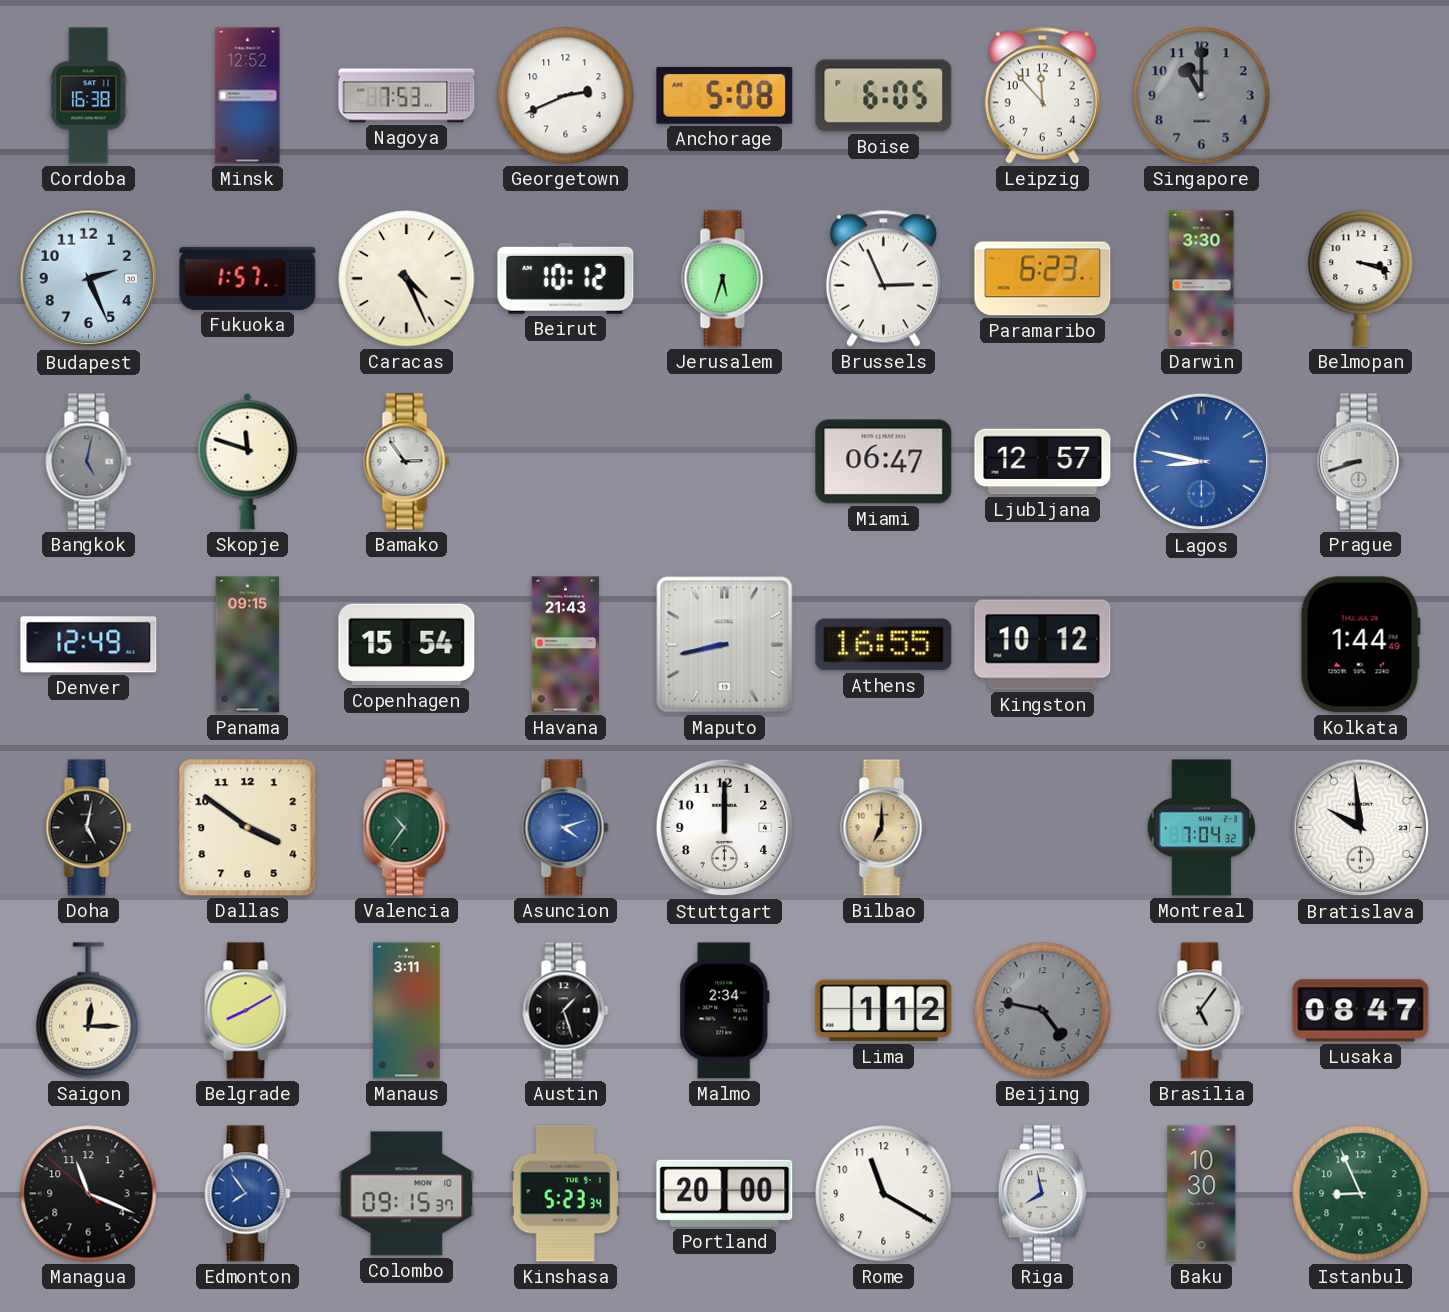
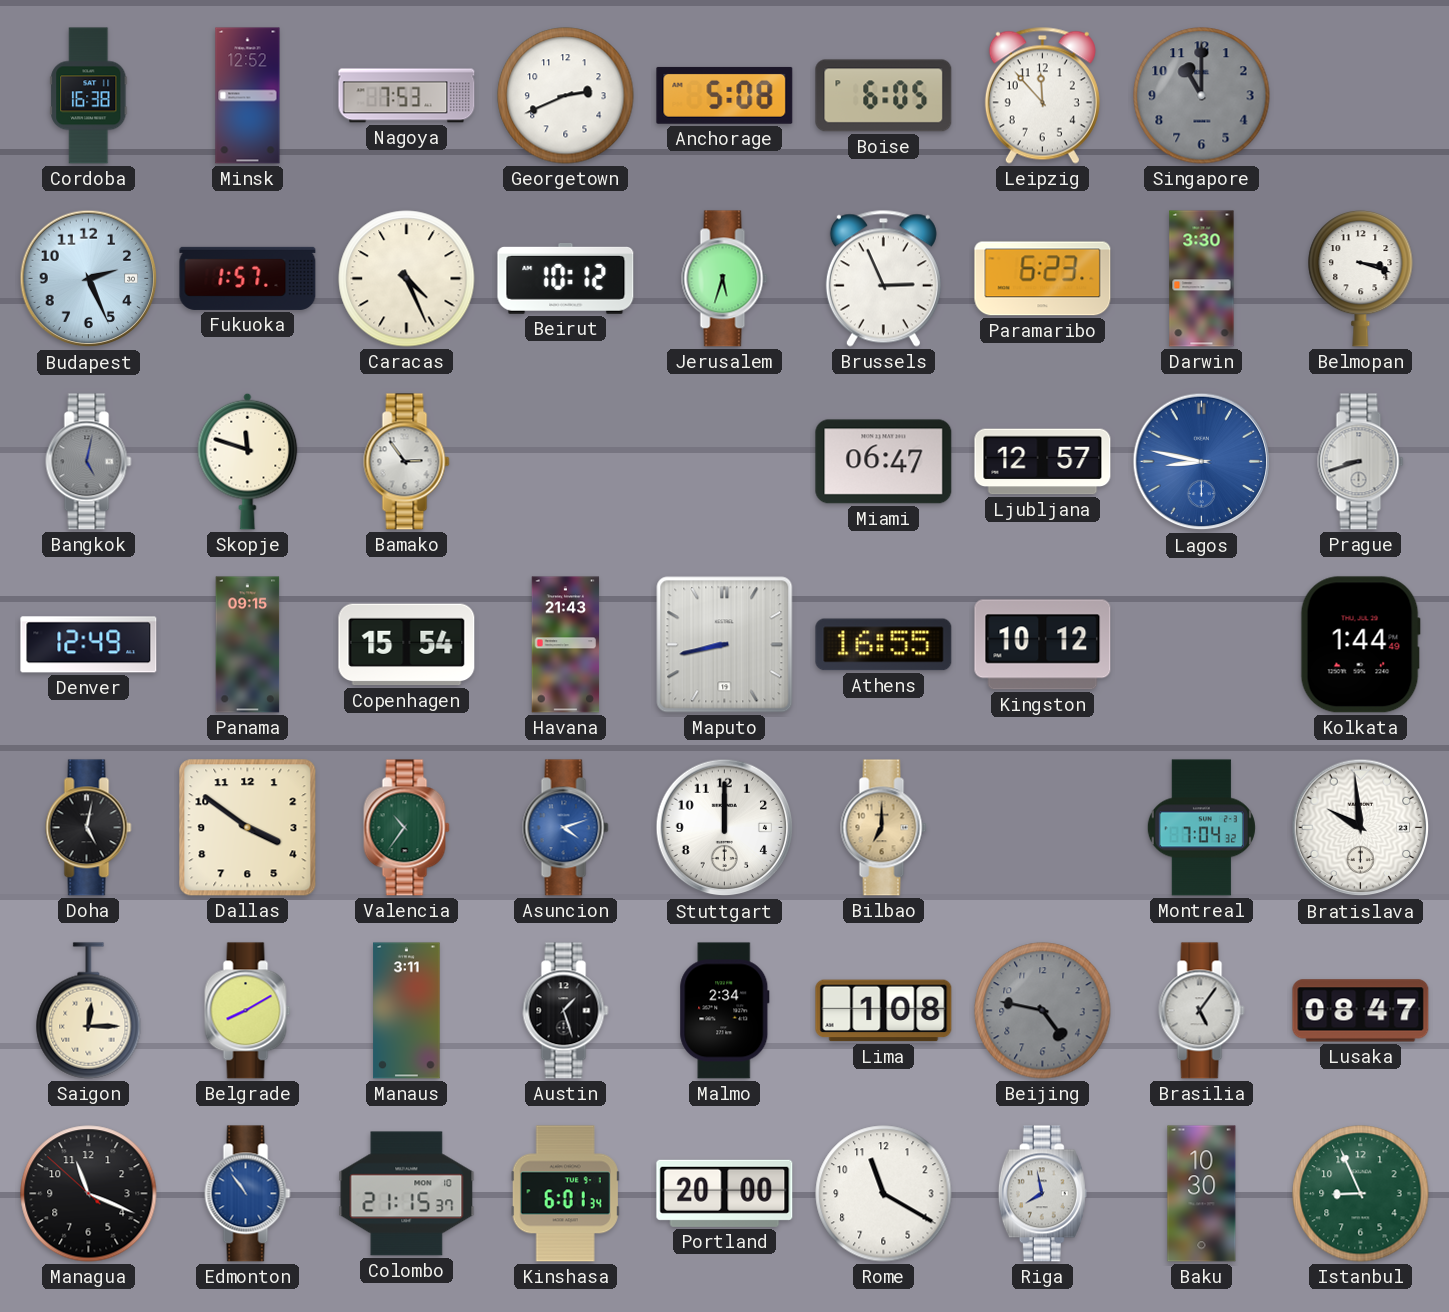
Lima: 1:12 -> 1:08
Edmonton: 7:54 -> 10:54
Colombo: 09:15 -> 21:15
Kinshasa: 5:23 -> 6:01
